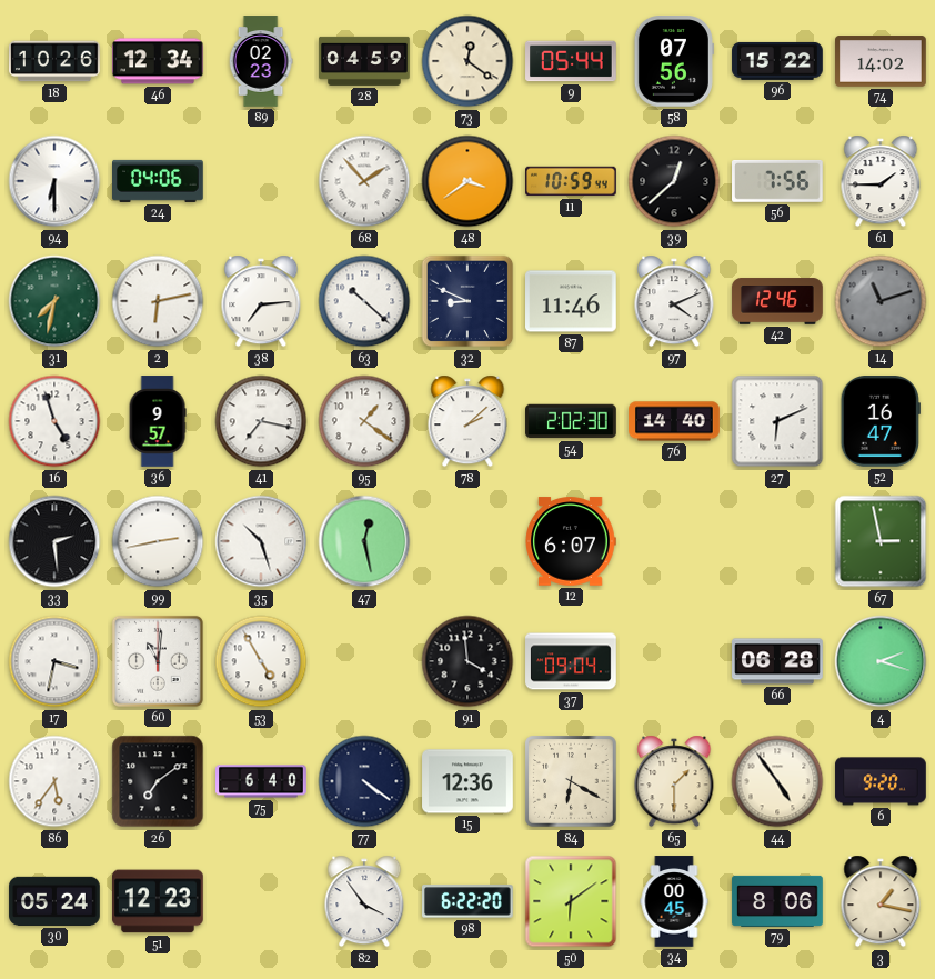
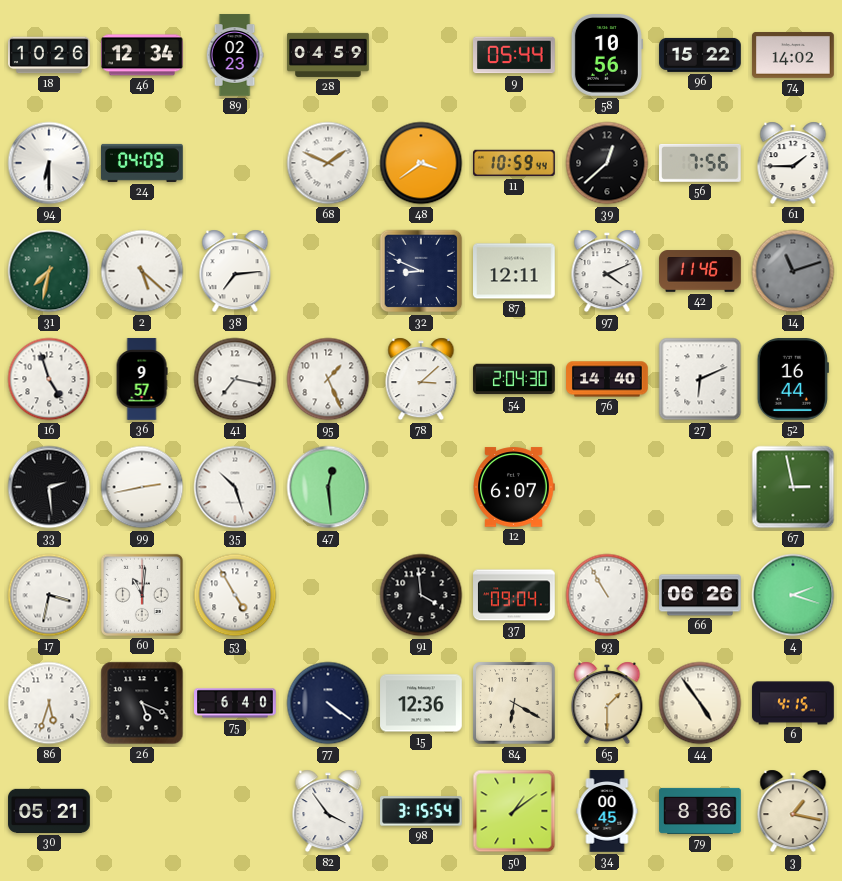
73: 12:21 -> none
58: 07:56 -> 10:56
24: 04:06 -> 04:09
68: 1:53 -> 1:49
2: 6:13 -> 5:22
63: 10:22 -> none
87: 11:46 -> 12:11
42: 12:46 -> 11:46
95: 1:21 -> 1:26
78: 2:08 -> 3:08
54: 2:02 -> 2:04
52: 16:47 -> 16:44
47: 12:28 -> 12:29
93: none -> 10:55
66: 06:28 -> 06:26
86: 5:36 -> 5:33
26: 7:09 -> 5:19
6: 9:20 -> 4:15
30: 05:24 -> 05:21
51: 12:23 -> none
98: 6:22 -> 3:15
50: 6:09 -> 1:09
79: 8:06 -> 8:36
